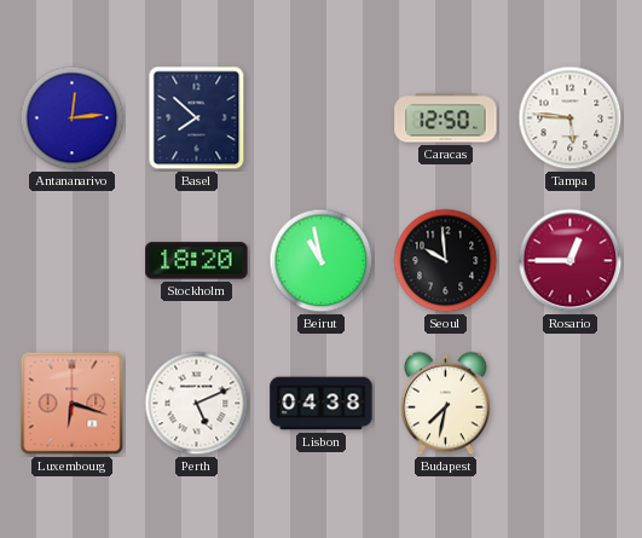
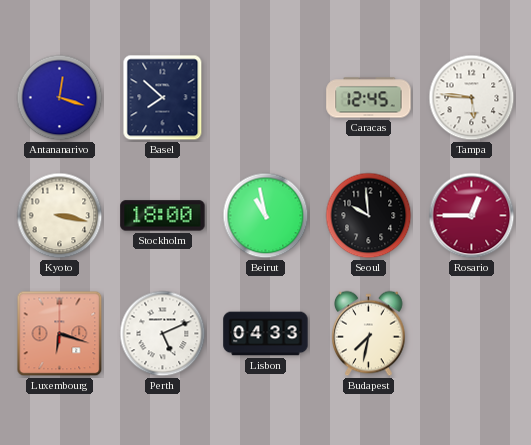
Antananarivo: 12:14 -> 12:18
Caracas: 12:50 -> 12:45
Kyoto: none -> 3:17
Stockholm: 18:20 -> 18:00
Lisbon: 04:38 -> 04:33
